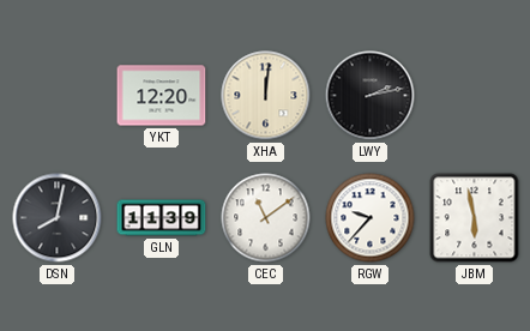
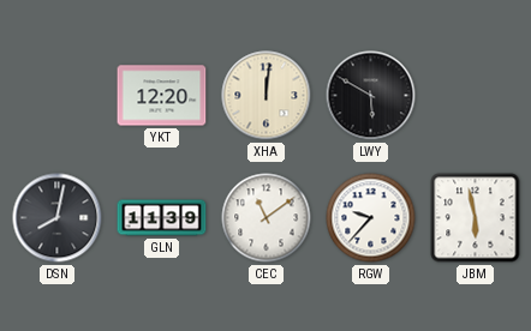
LWY: 2:13 -> 5:50
